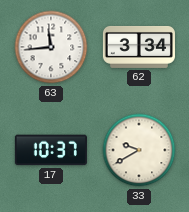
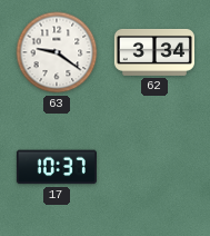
63: 11:44 -> 9:21
33: 9:40 -> none
